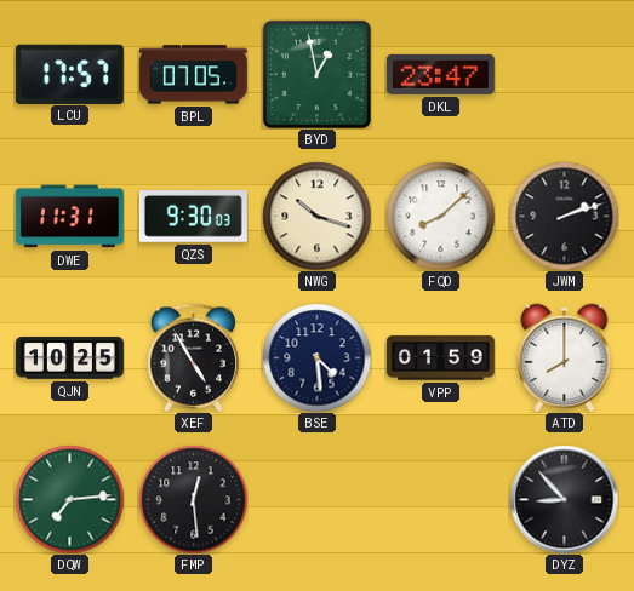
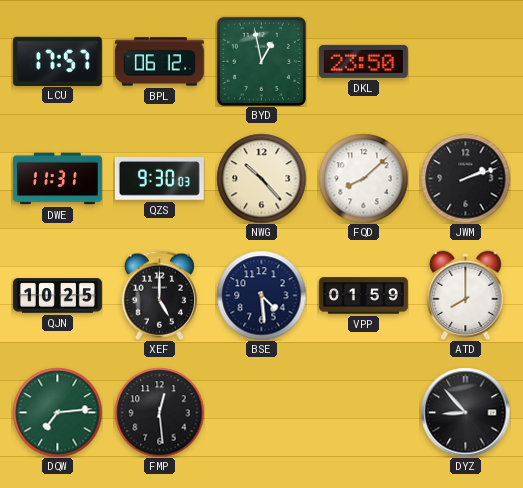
BPL: 07:05 -> 06:12
DKL: 23:47 -> 23:50
NWG: 10:18 -> 10:23
XEF: 4:55 -> 5:00
